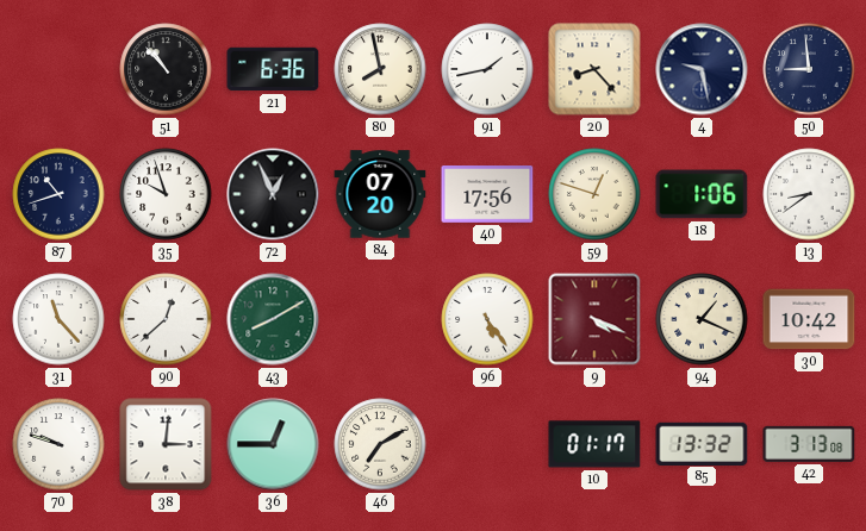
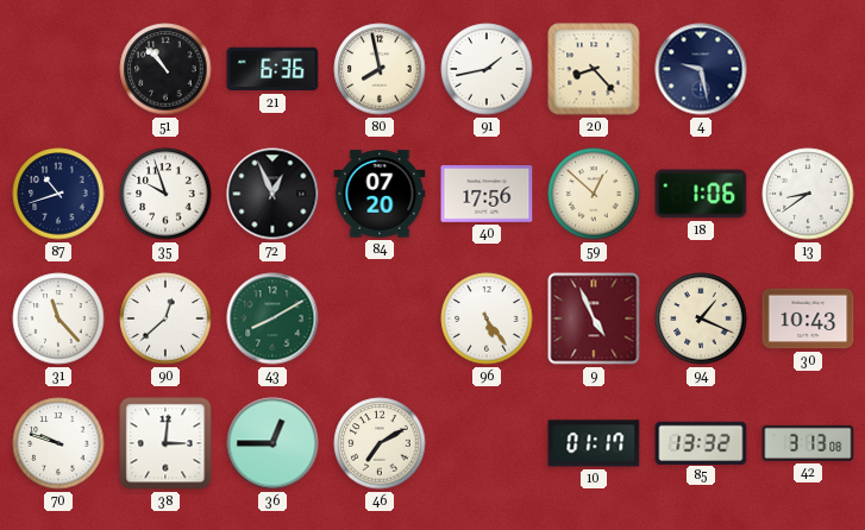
50: 8:59 -> none
59: 12:48 -> 12:52
9: 4:19 -> 4:56
30: 10:42 -> 10:43
